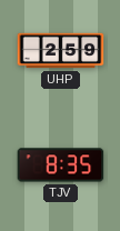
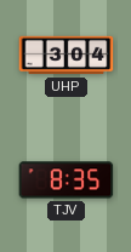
UHP: 2:59 -> 3:04
